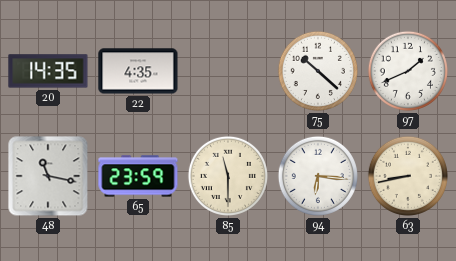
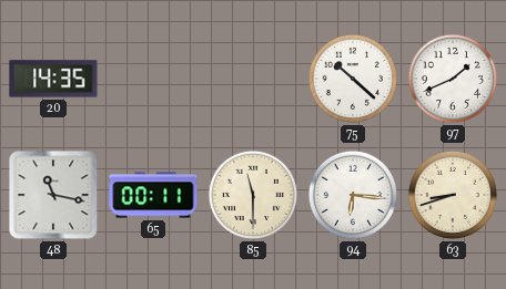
22: 4:35 -> none
65: 23:59 -> 00:11
63: 8:43 -> 8:42
